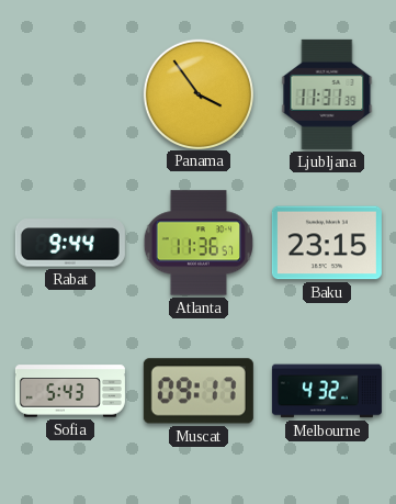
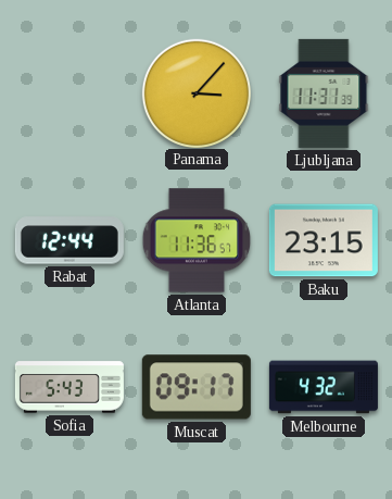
Panama: 3:54 -> 3:07
Rabat: 9:44 -> 12:44
